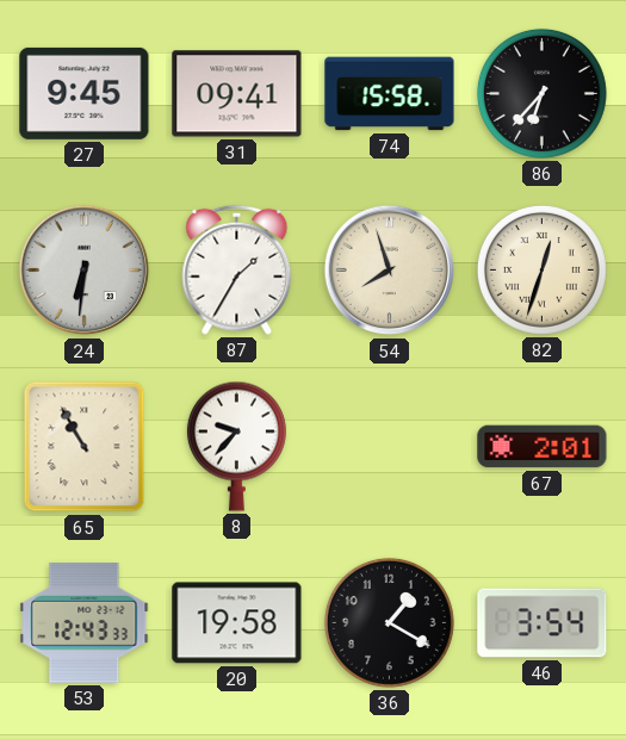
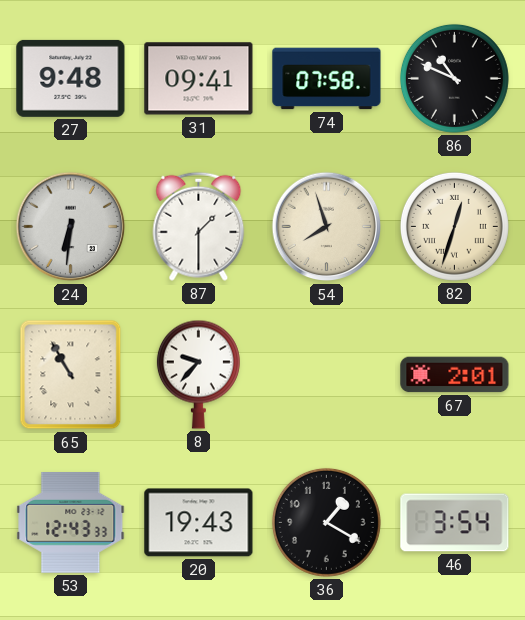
27: 9:45 -> 9:48
74: 15:58 -> 07:58
86: 6:37 -> 10:49
87: 1:35 -> 1:30
20: 19:58 -> 19:43
